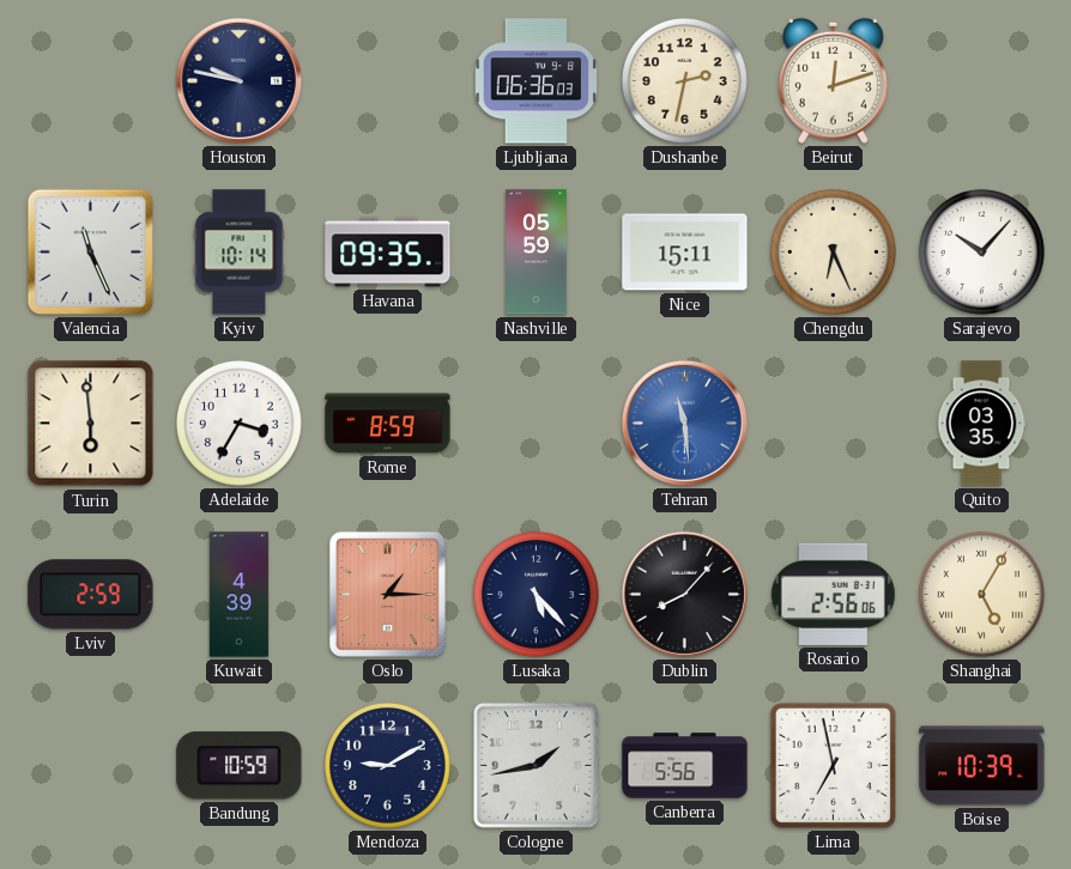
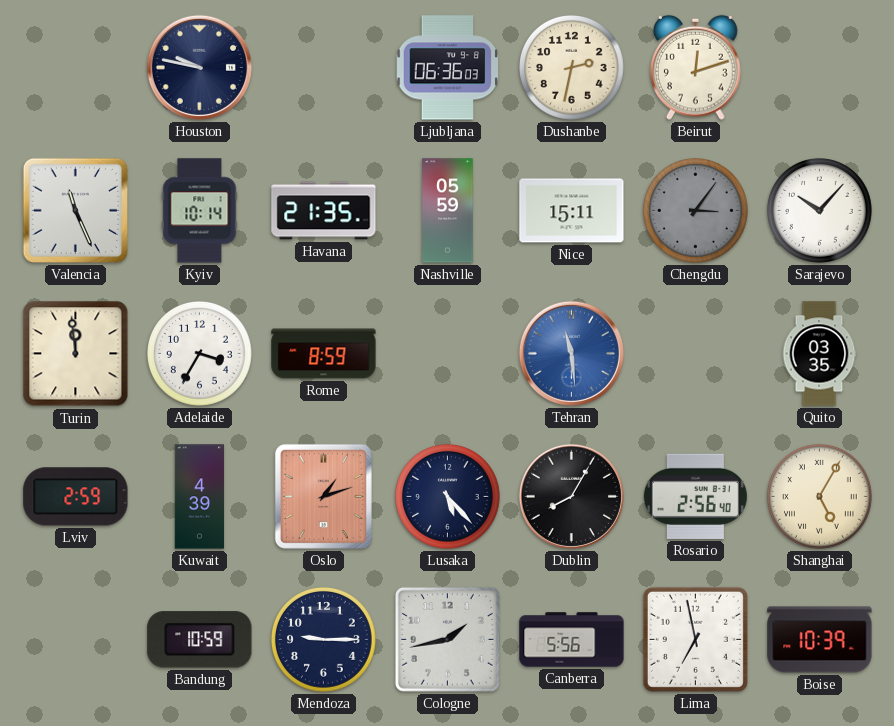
Havana: 09:35 -> 21:35
Chengdu: 6:26 -> 3:06
Chengdu dial: cream -> grey
Turin: 5:59 -> 11:59
Oslo: 1:15 -> 1:12
Dublin: 8:07 -> 8:05
Rosario: 2:56:06 -> 2:56:40
Mendoza: 9:10 -> 9:15
